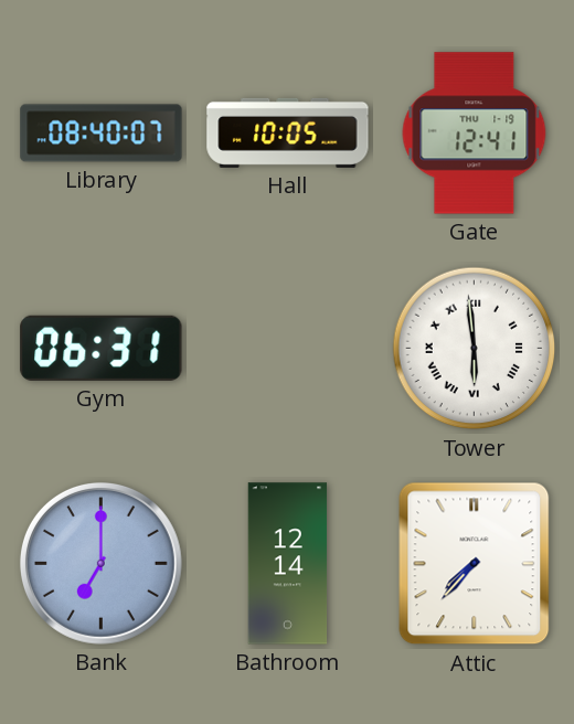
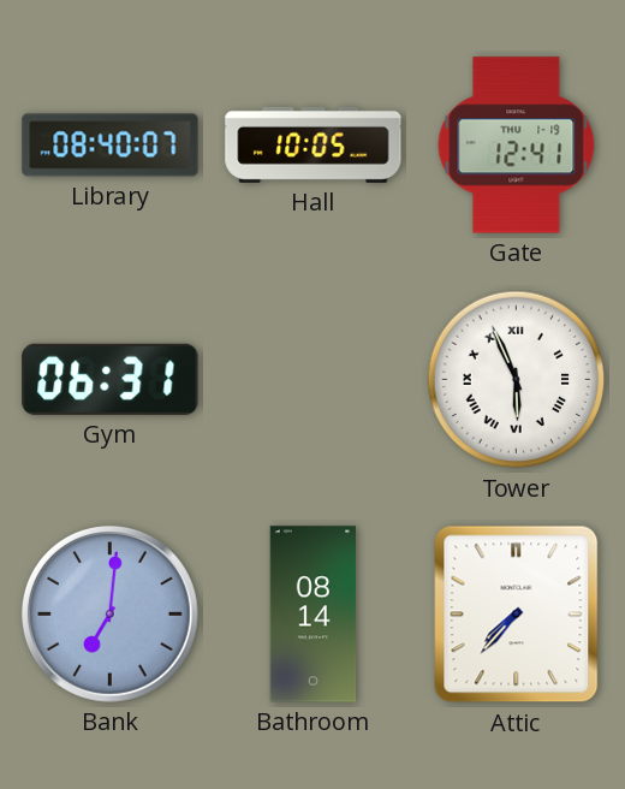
Tower: 5:59 -> 5:56
Bank: 7:00 -> 7:01
Bathroom: 12:14 -> 08:14
